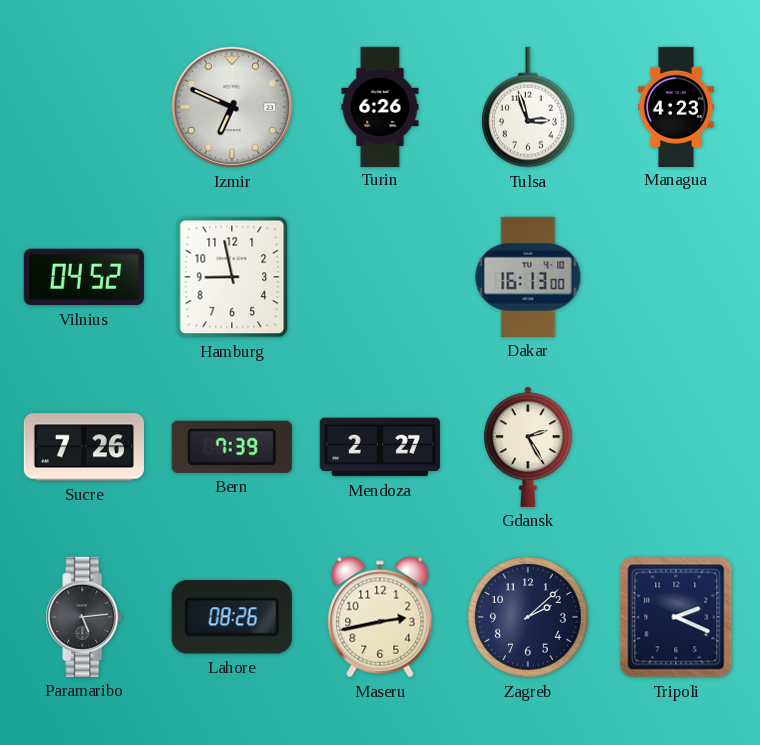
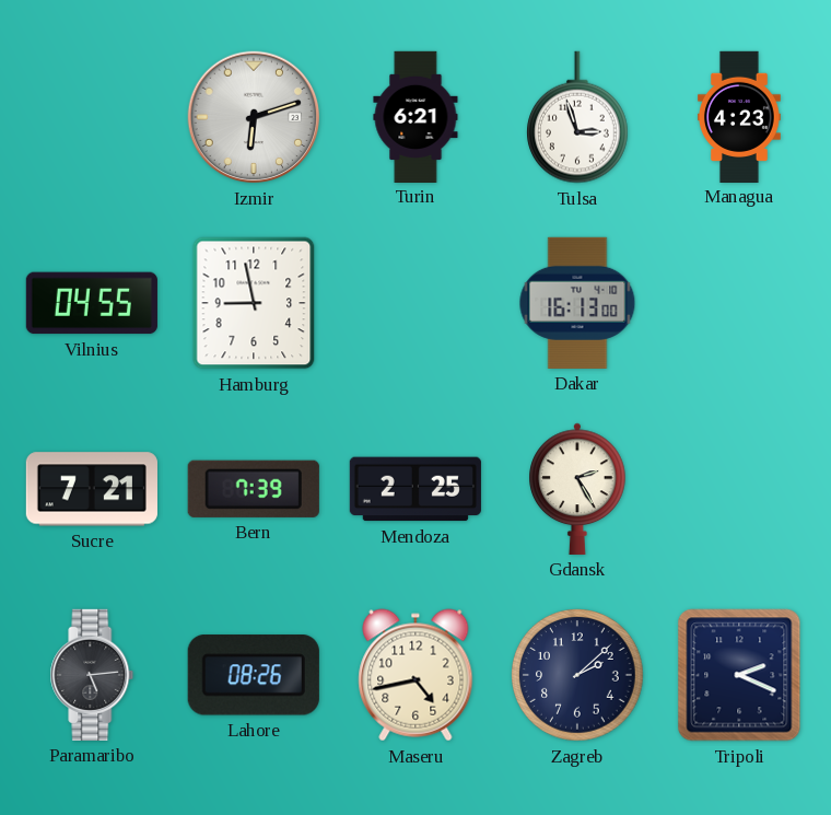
Izmir: 6:49 -> 6:12
Turin: 6:26 -> 6:21
Vilnius: 04:52 -> 04:55
Sucre: 7:26 -> 7:21
Mendoza: 2:27 -> 2:25
Maseru: 2:43 -> 4:43
